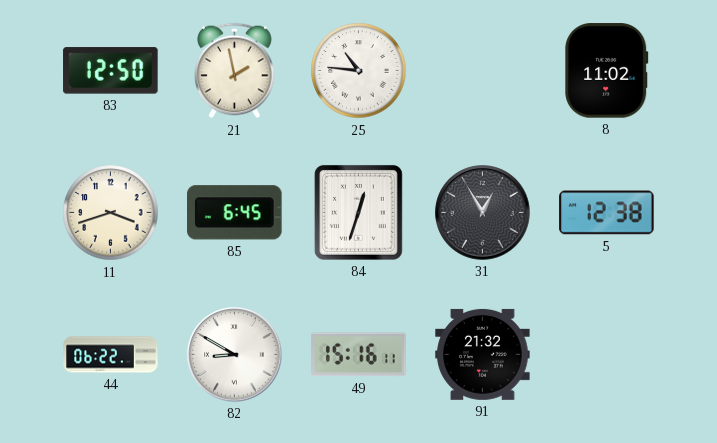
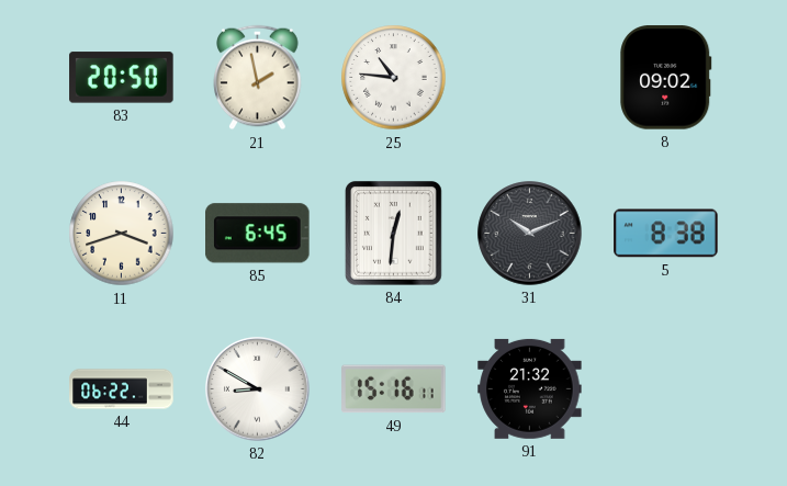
83: 12:50 -> 20:50
8: 11:02 -> 09:02
84: 12:33 -> 12:31
31: 12:55 -> 10:11
5: 12:38 -> 8:38
